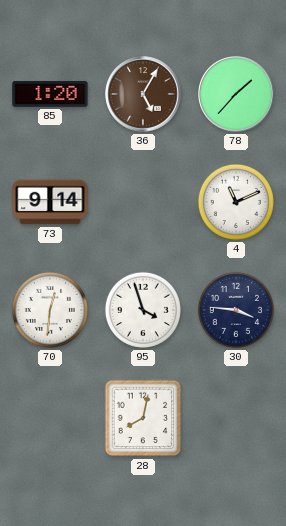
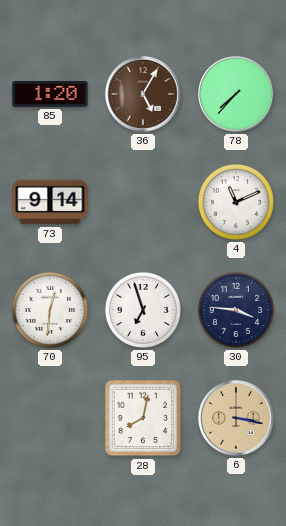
78: 1:37 -> 7:37
95: 3:57 -> 6:57
6: none -> 3:17
